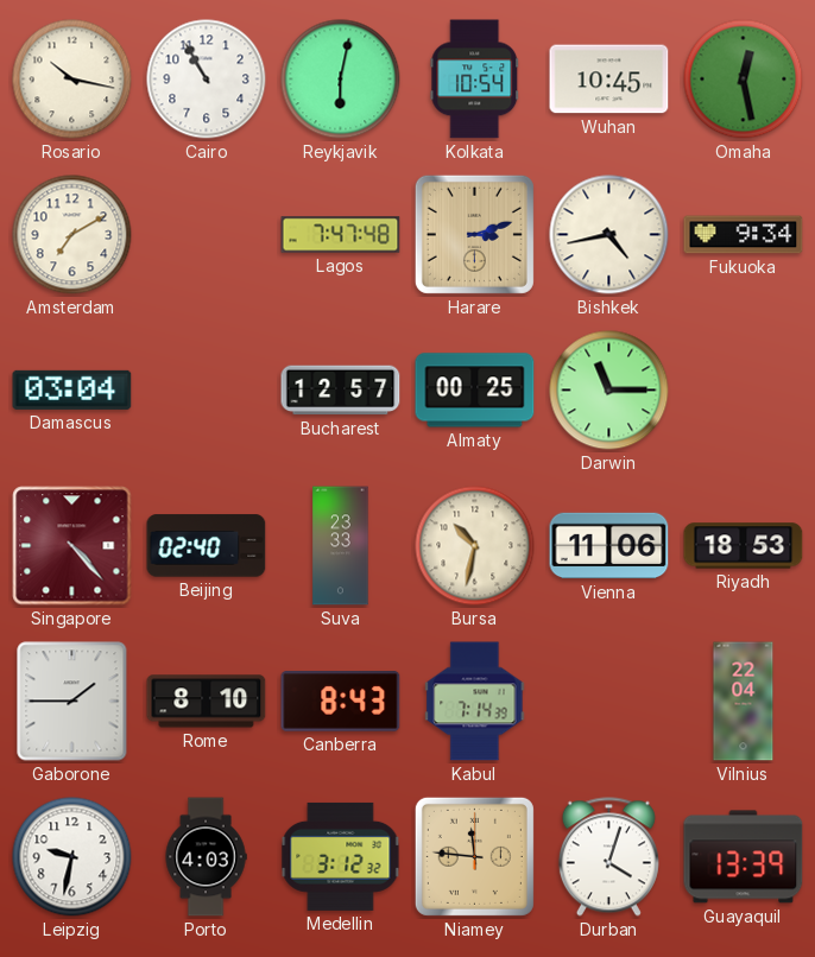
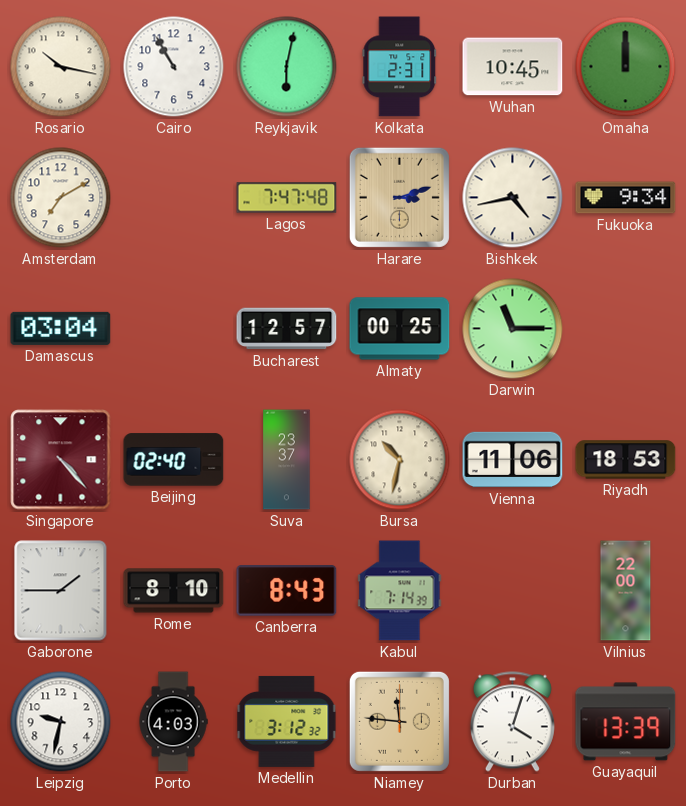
Kolkata: 10:54 -> 2:31
Omaha: 12:28 -> 12:00
Suva: 23:33 -> 23:37
Vilnius: 22:04 -> 22:00
